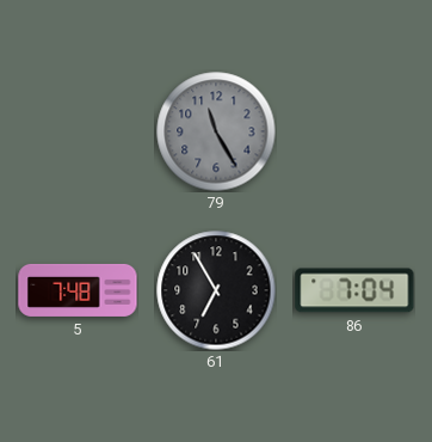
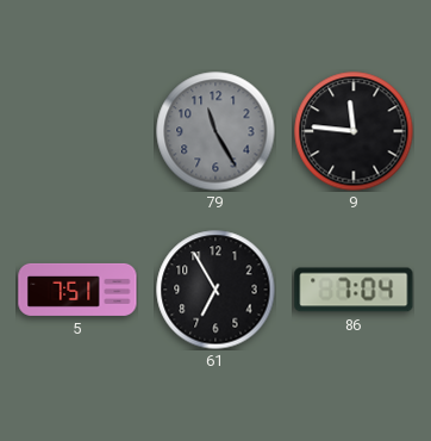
9: none -> 11:46
5: 7:48 -> 7:51
